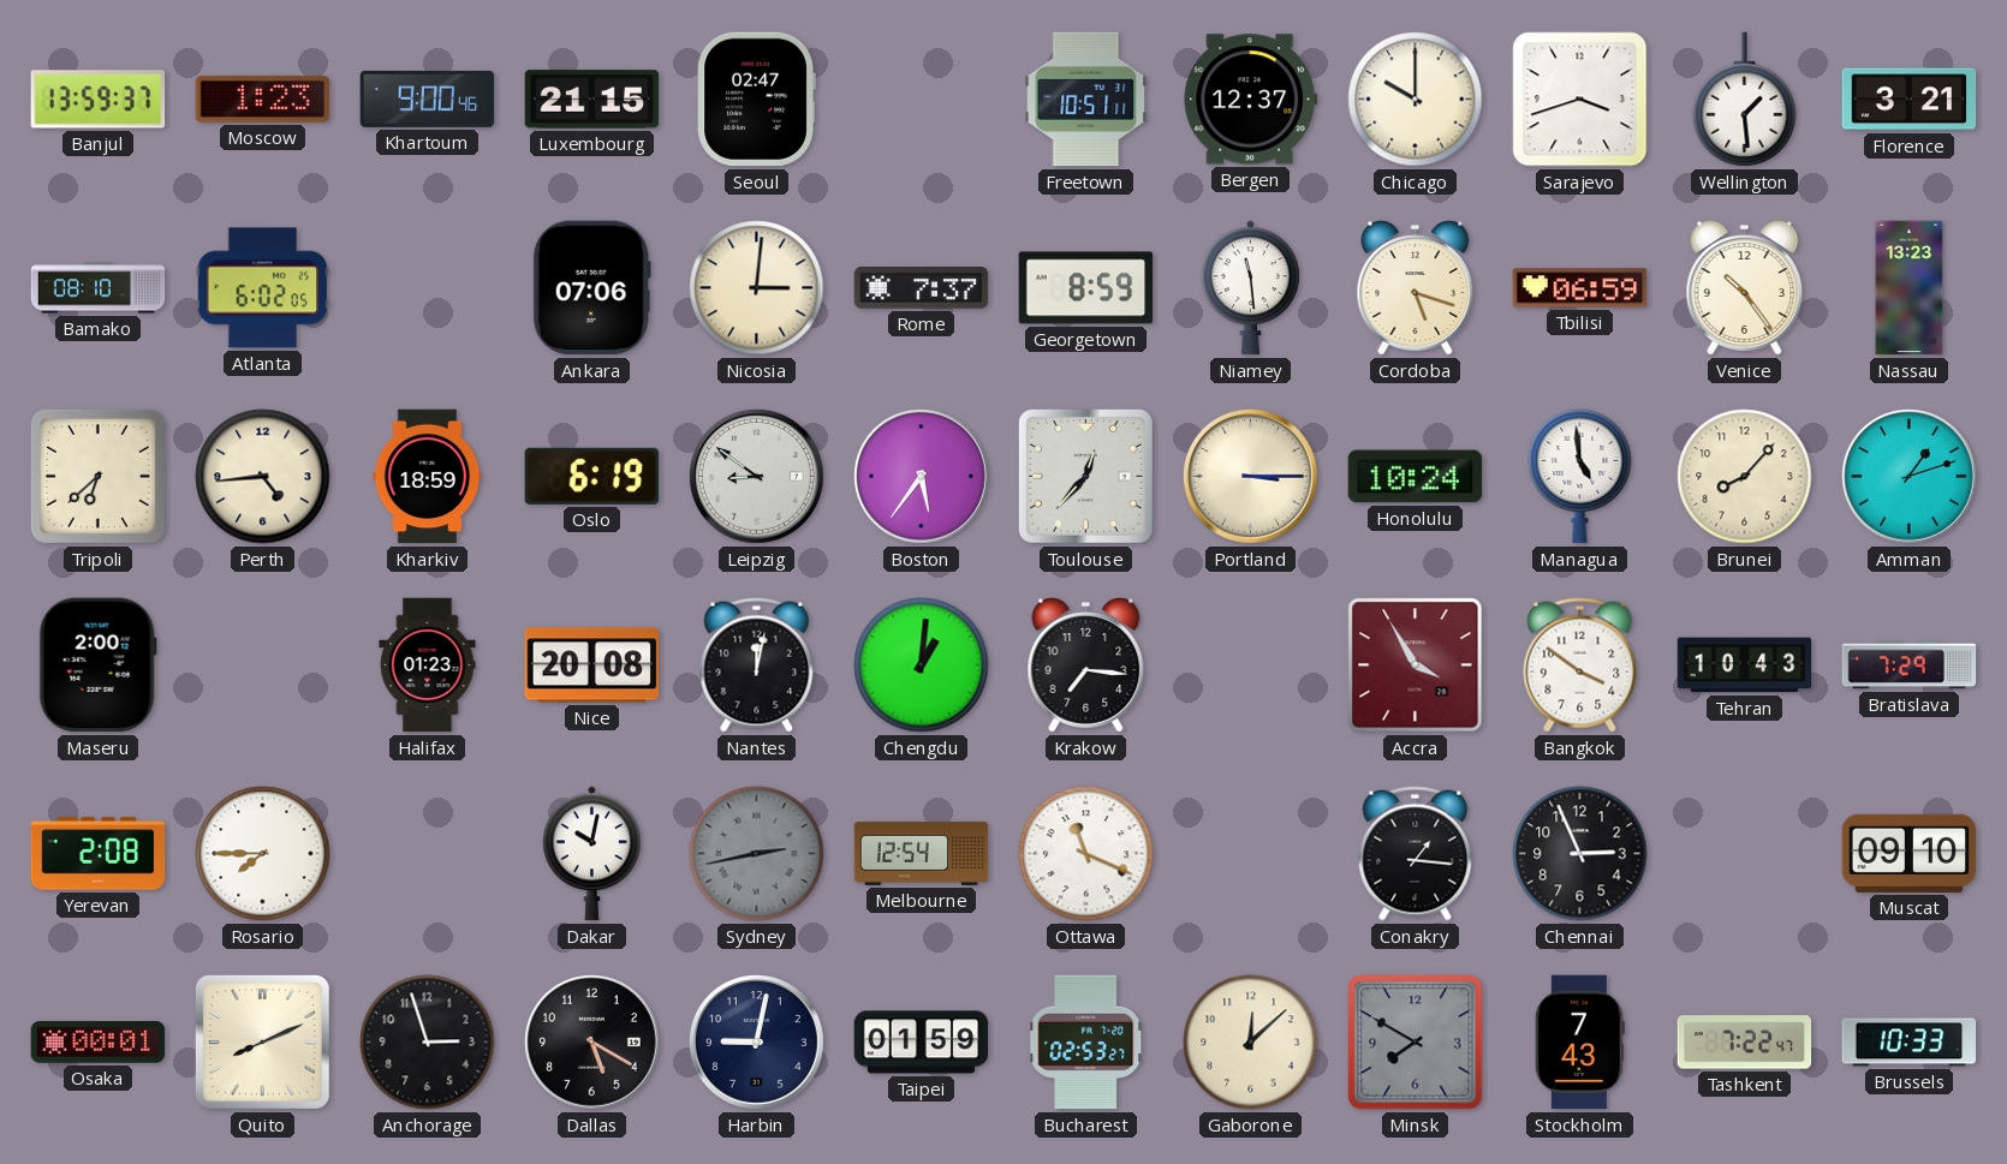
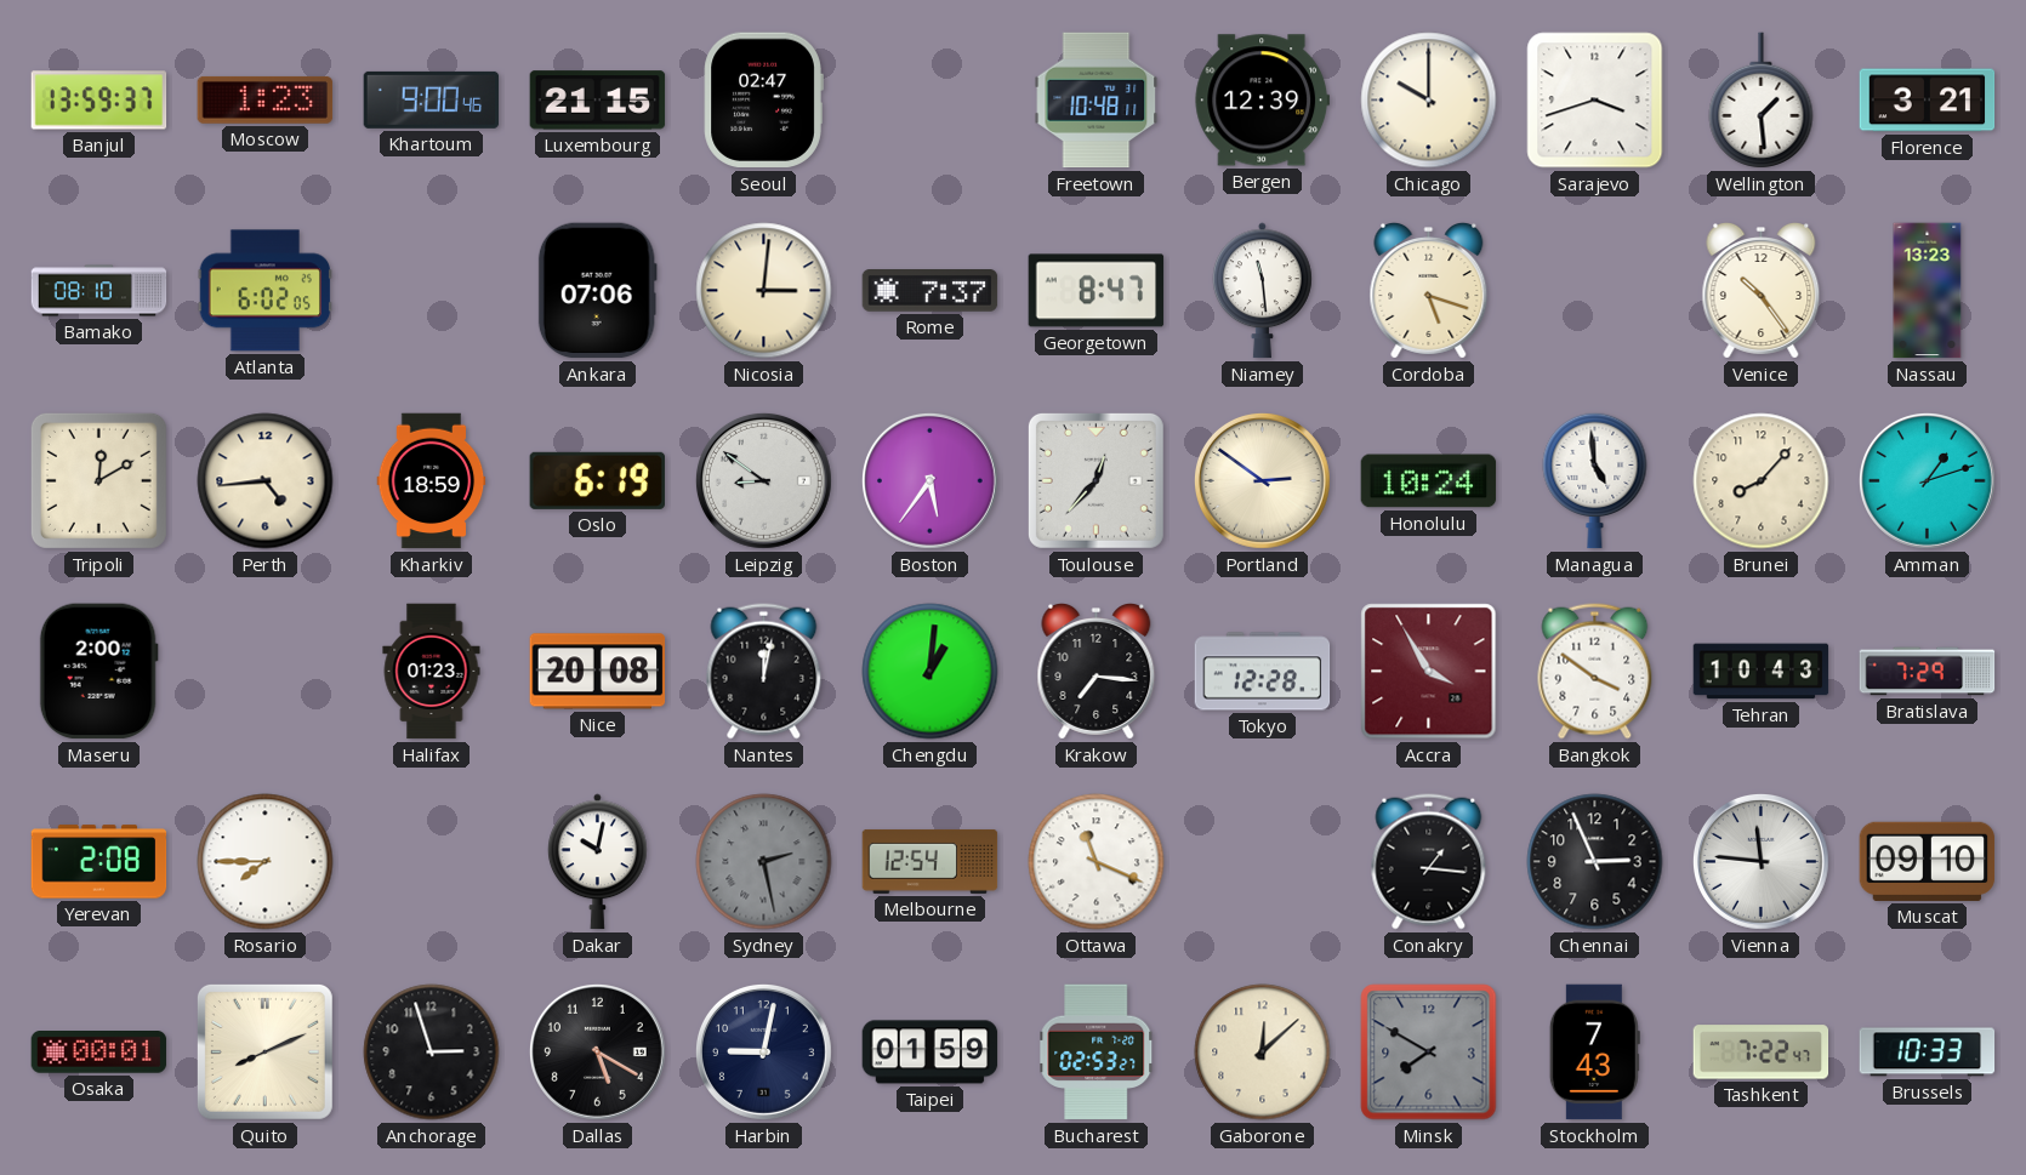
Freetown: 10:51 -> 10:48
Bergen: 12:37 -> 12:39
Georgetown: 8:59 -> 8:47
Tbilisi: 06:59 -> none
Tripoli: 6:38 -> 12:10
Portland: 3:15 -> 2:51
Tokyo: none -> 12:28
Sydney: 2:43 -> 2:28
Vienna: none -> 11:46
